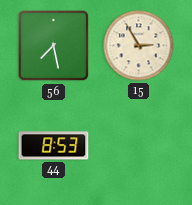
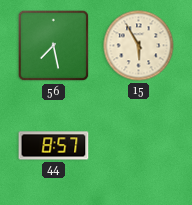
15: 2:55 -> 5:55
44: 8:53 -> 8:57
